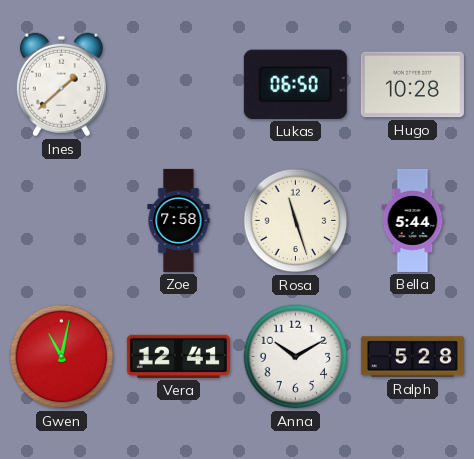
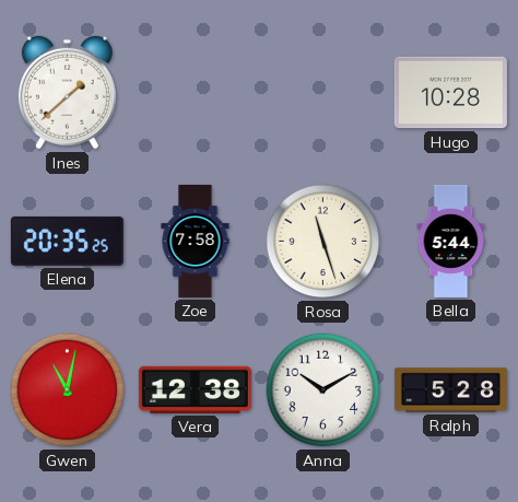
Lukas: 06:50 -> none
Elena: none -> 20:35
Vera: 12:41 -> 12:38
